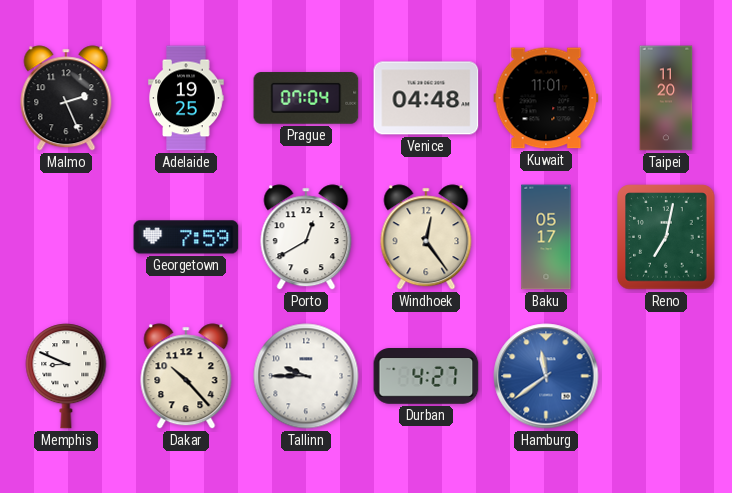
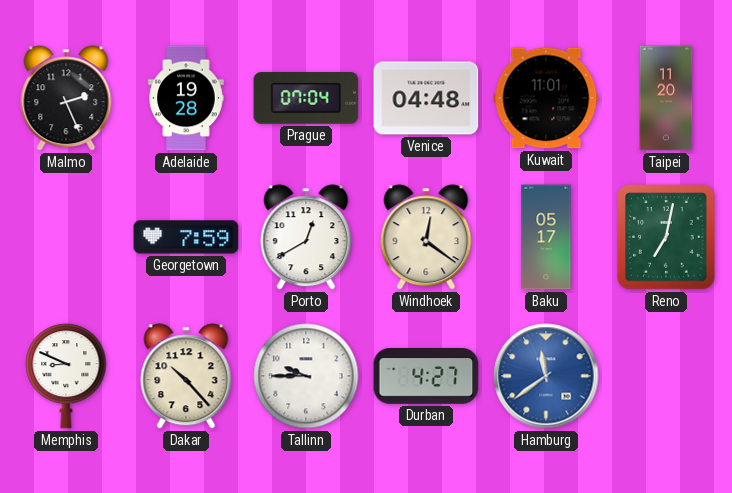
Adelaide: 19:25 -> 19:28
Windhoek: 12:24 -> 12:21
